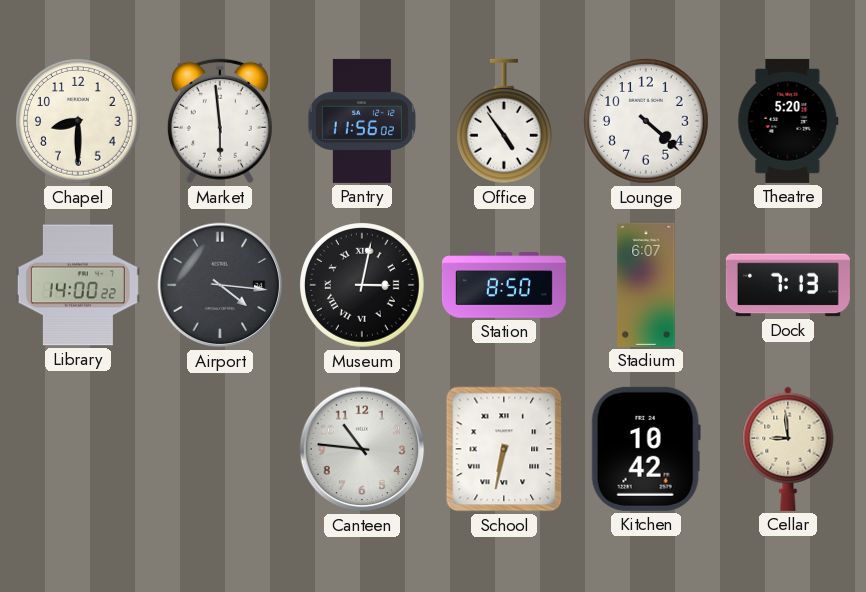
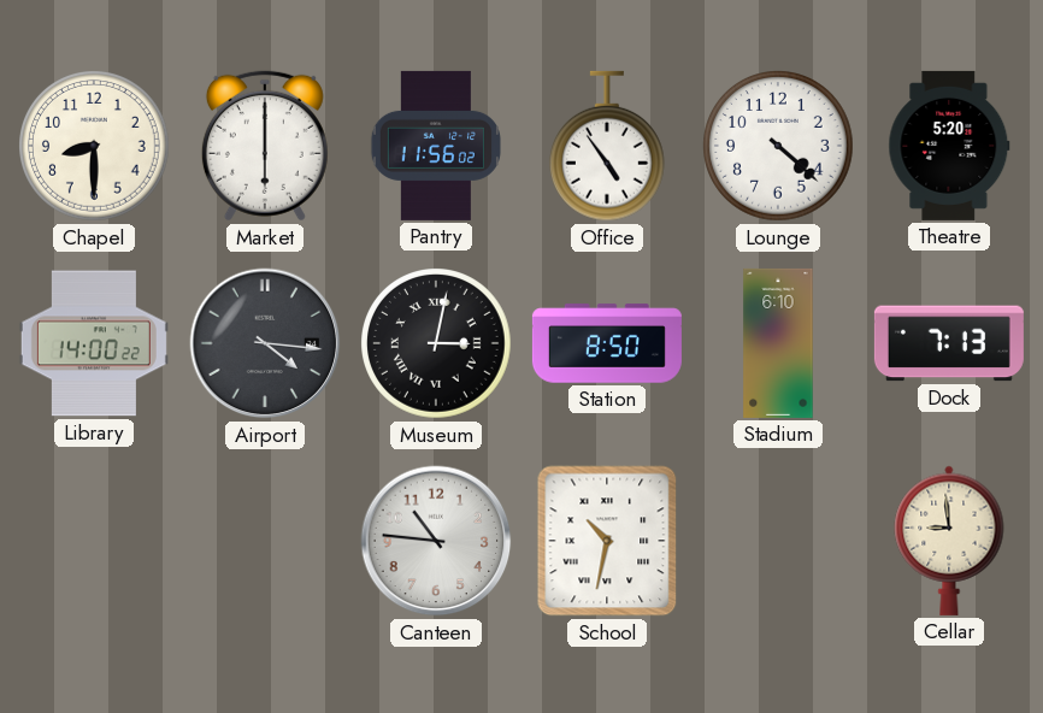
Market: 5:59 -> 6:00
Stadium: 6:07 -> 6:10
School: 6:32 -> 10:32
Kitchen: 10:42 -> none
